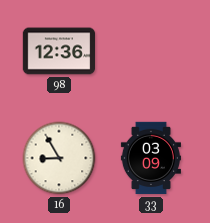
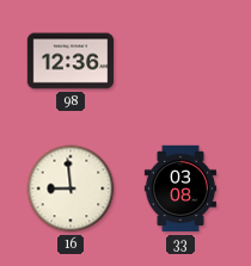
16: 8:55 -> 8:59
33: 03:09 -> 03:08
